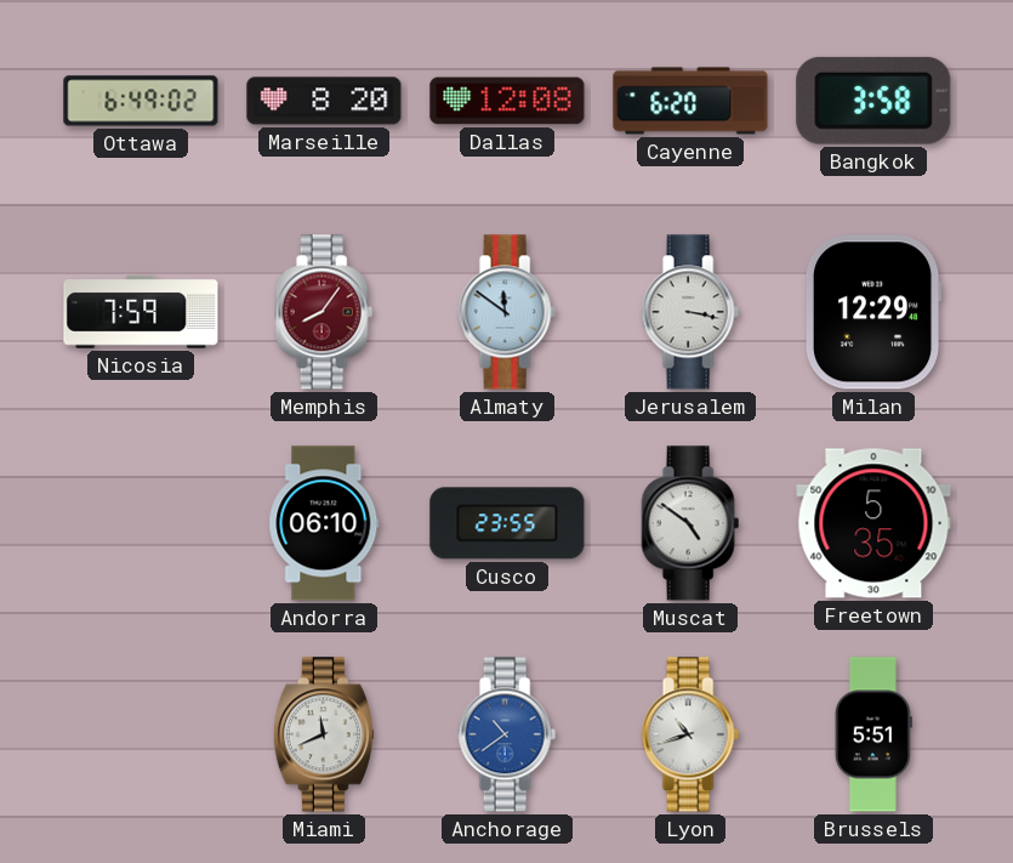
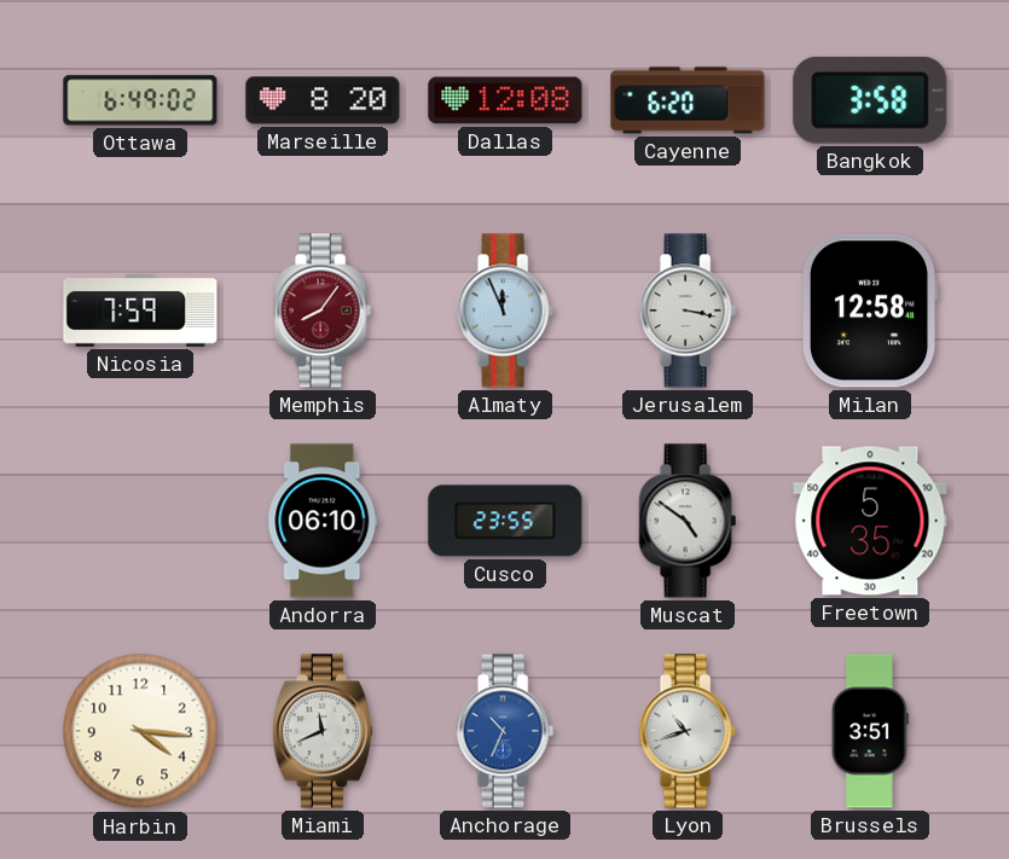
Almaty: 11:51 -> 11:56
Milan: 12:29 -> 12:58
Harbin: none -> 4:16
Anchorage: 10:39 -> 10:34
Brussels: 5:51 -> 3:51
